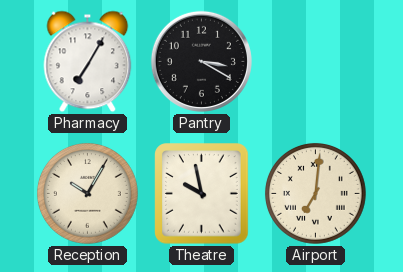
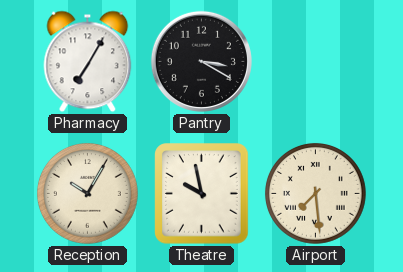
Airport: 7:01 -> 7:29
